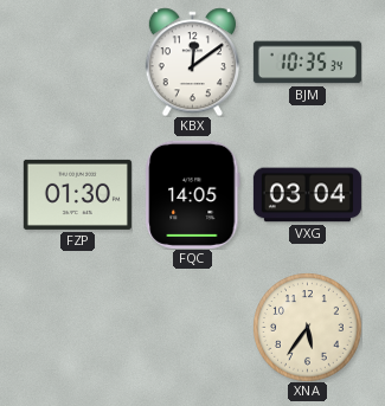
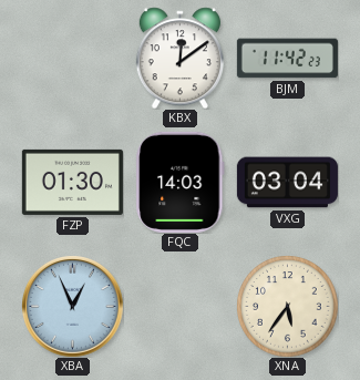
BJM: 10:35 -> 11:42
FQC: 14:05 -> 14:03
XBA: none -> 12:56
